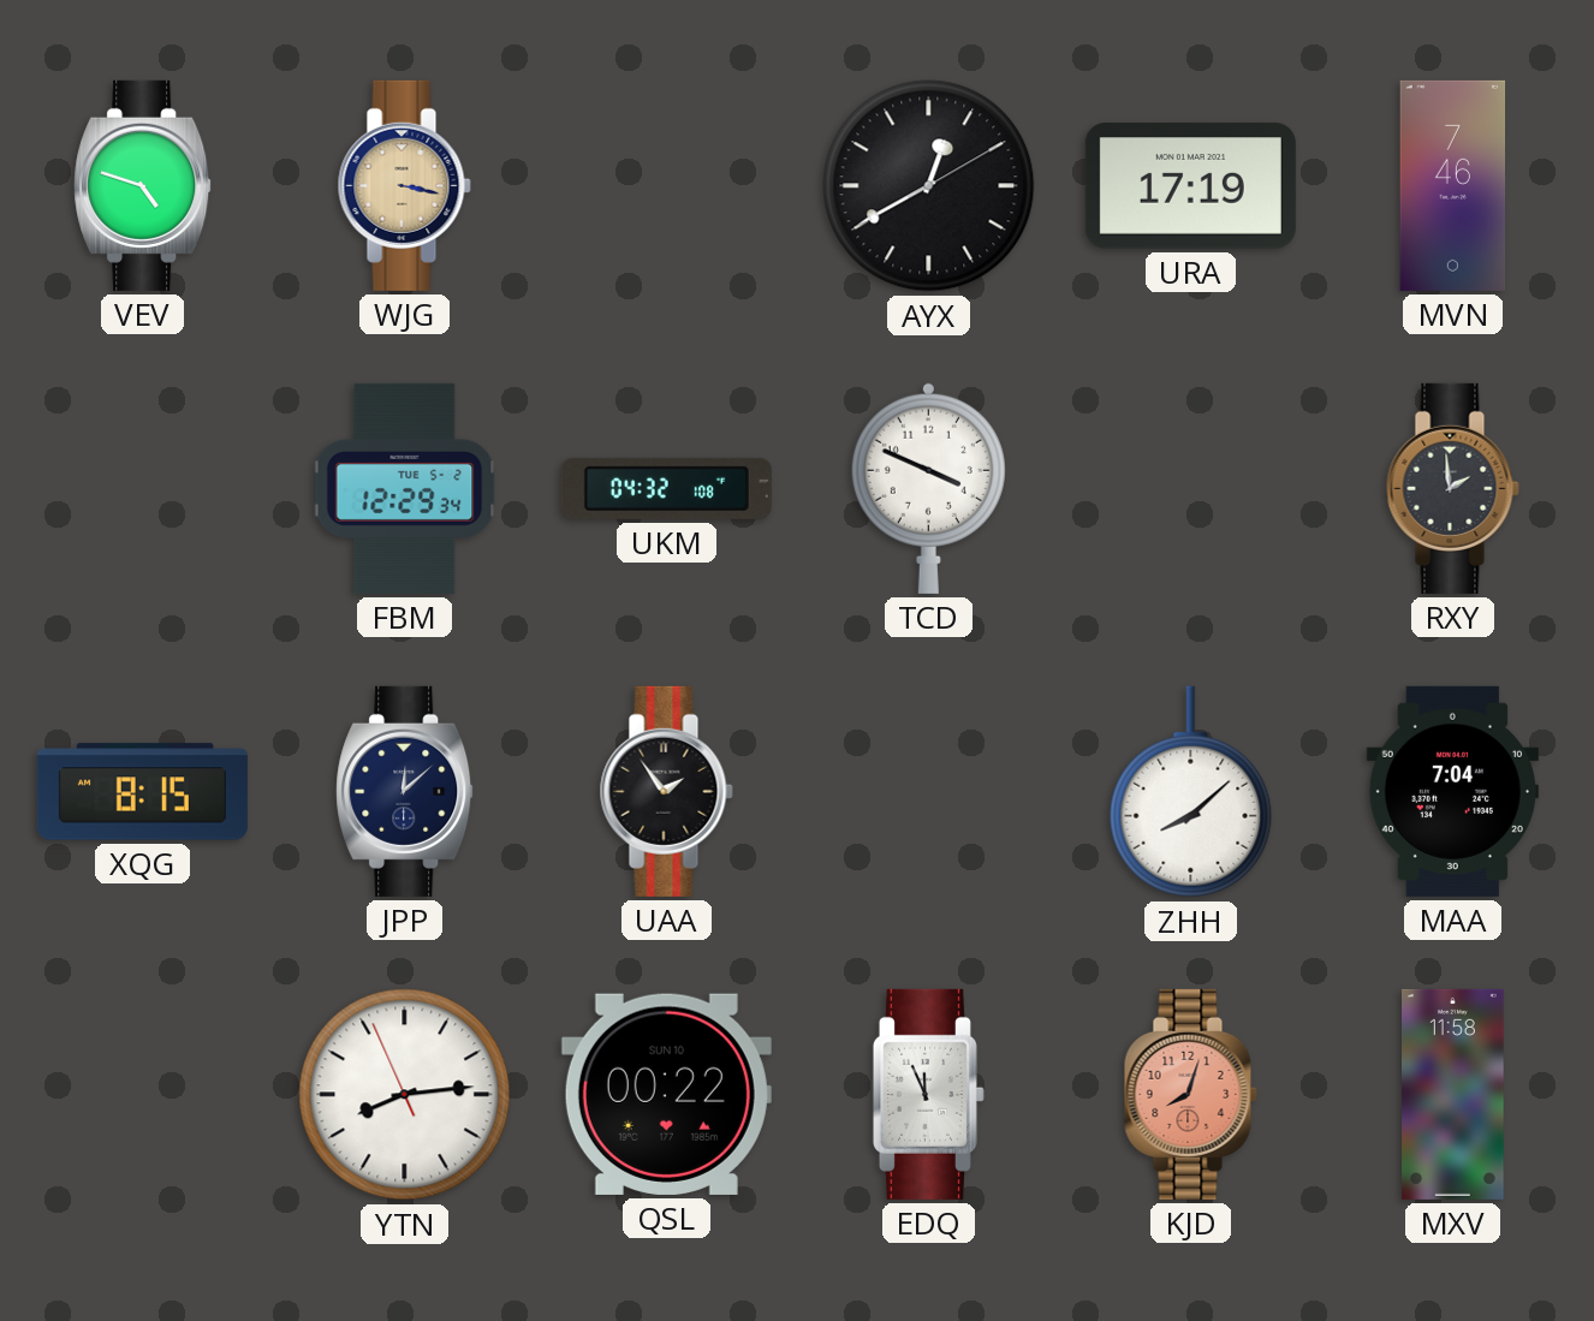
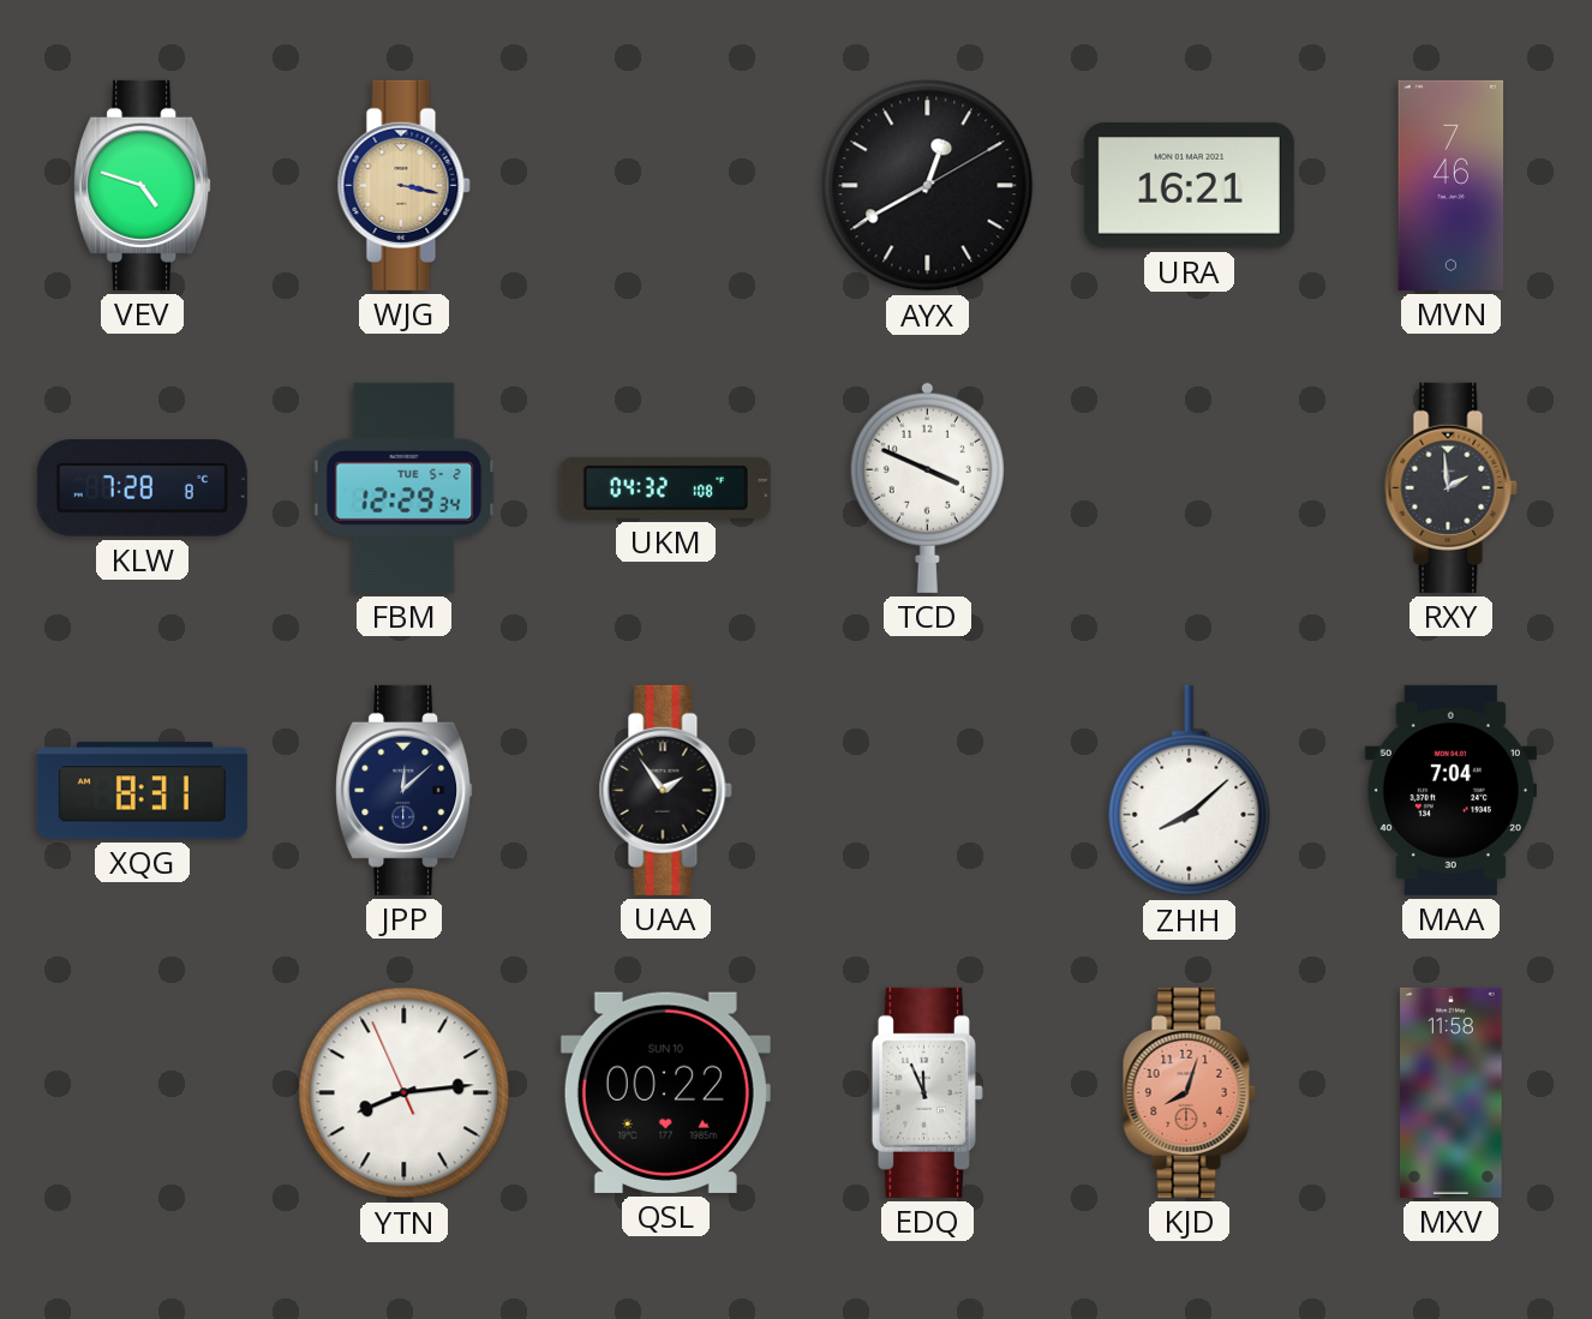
URA: 17:19 -> 16:21
KLW: none -> 7:28
XQG: 8:15 -> 8:31
